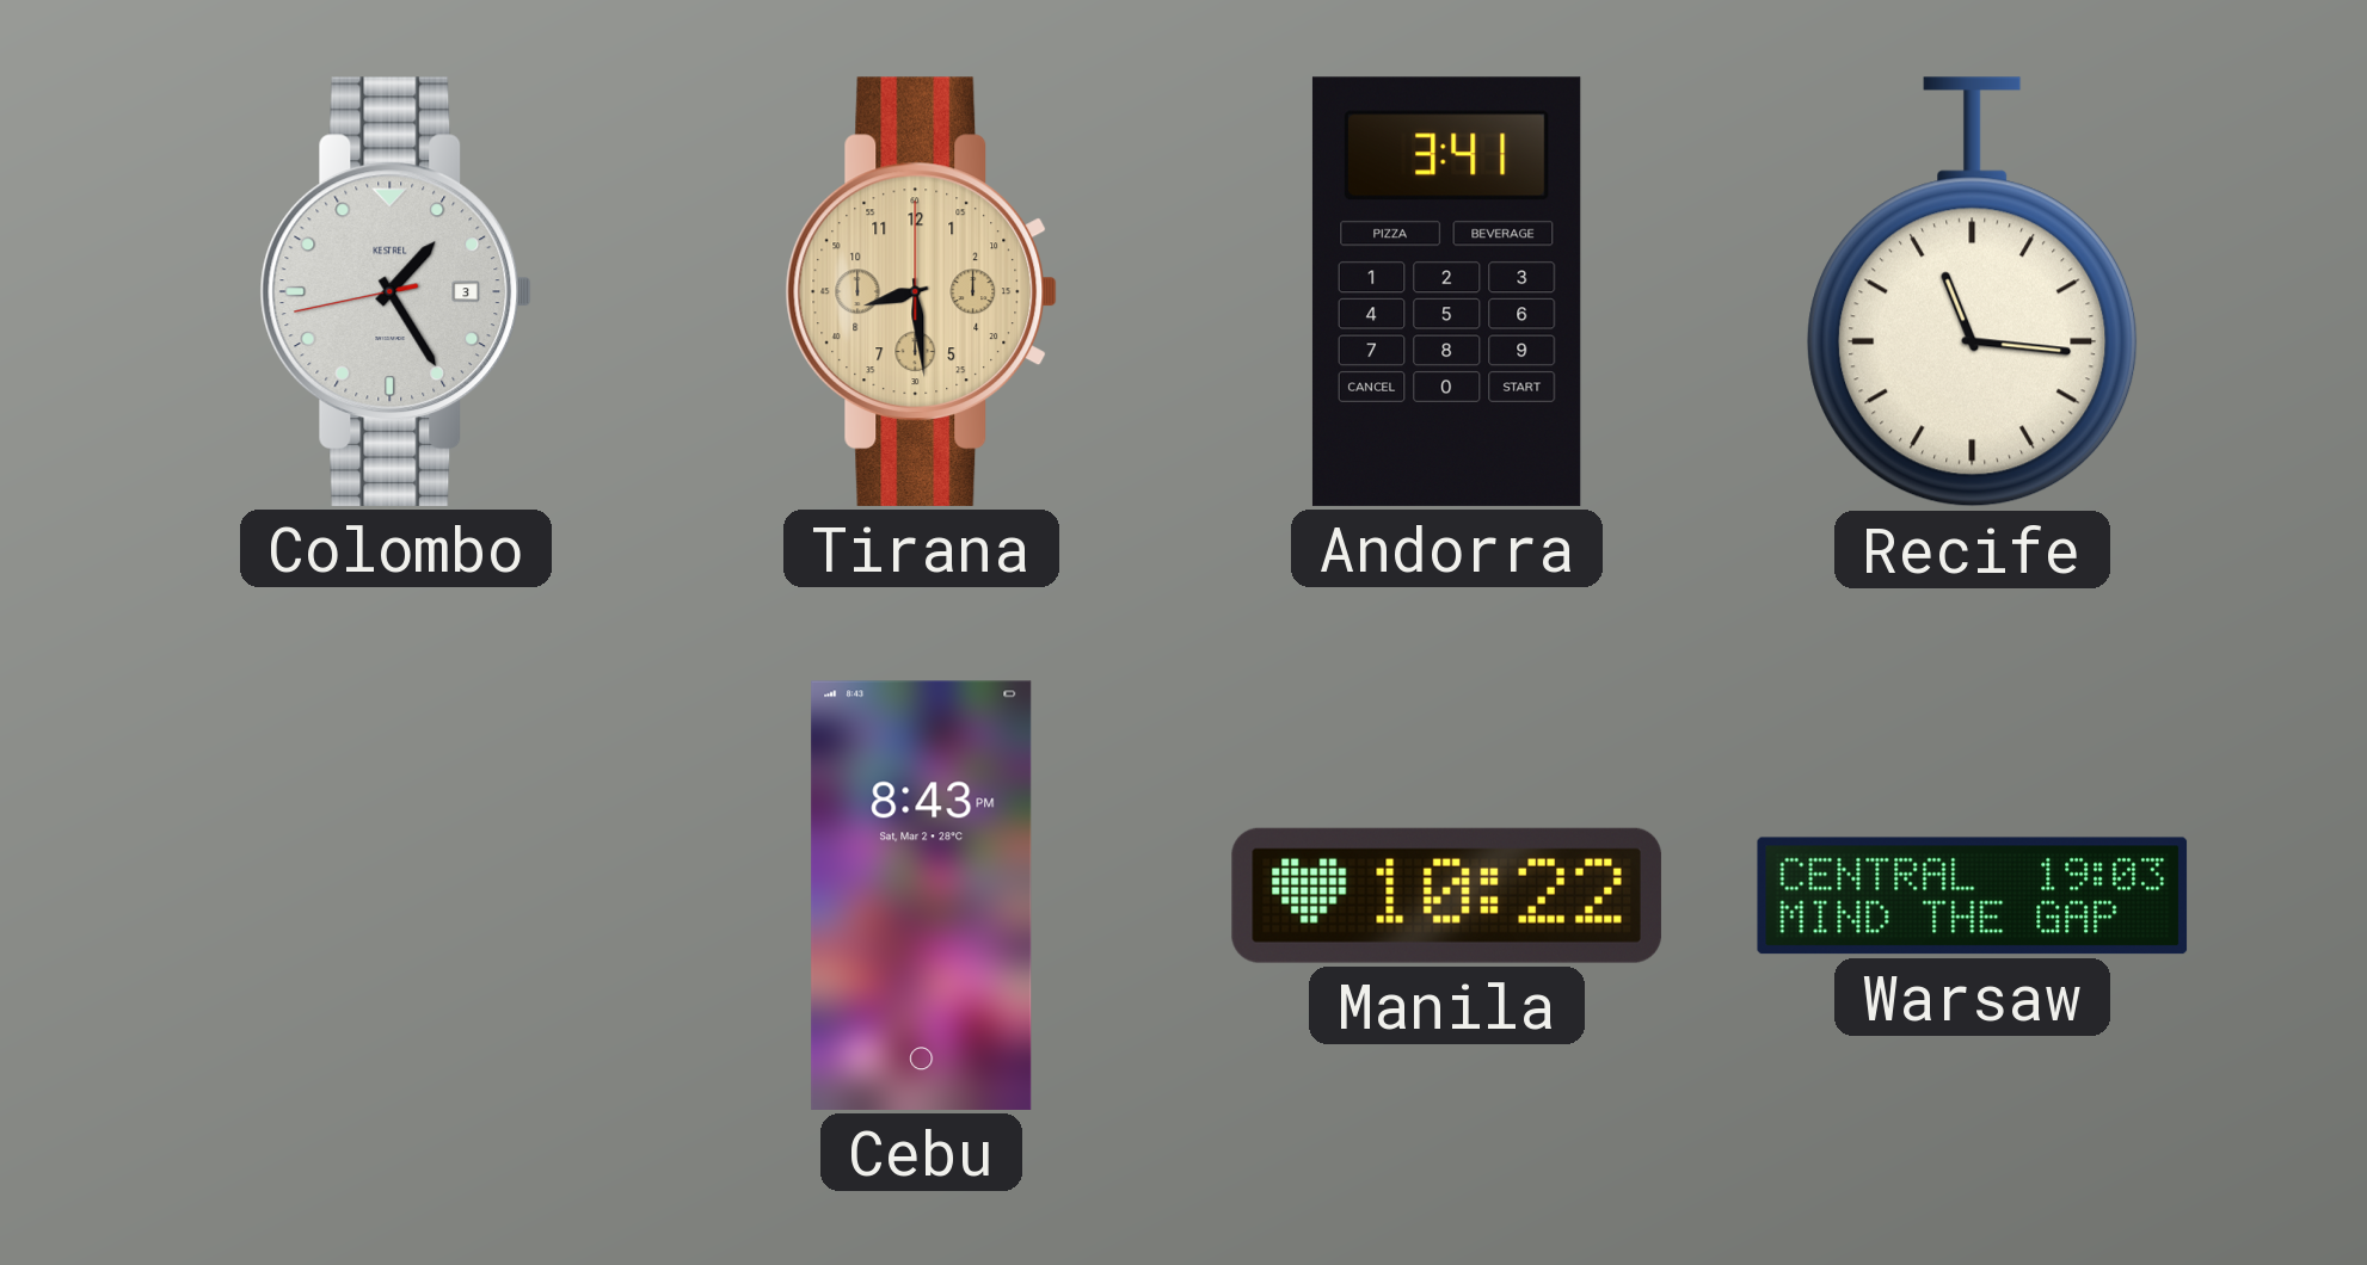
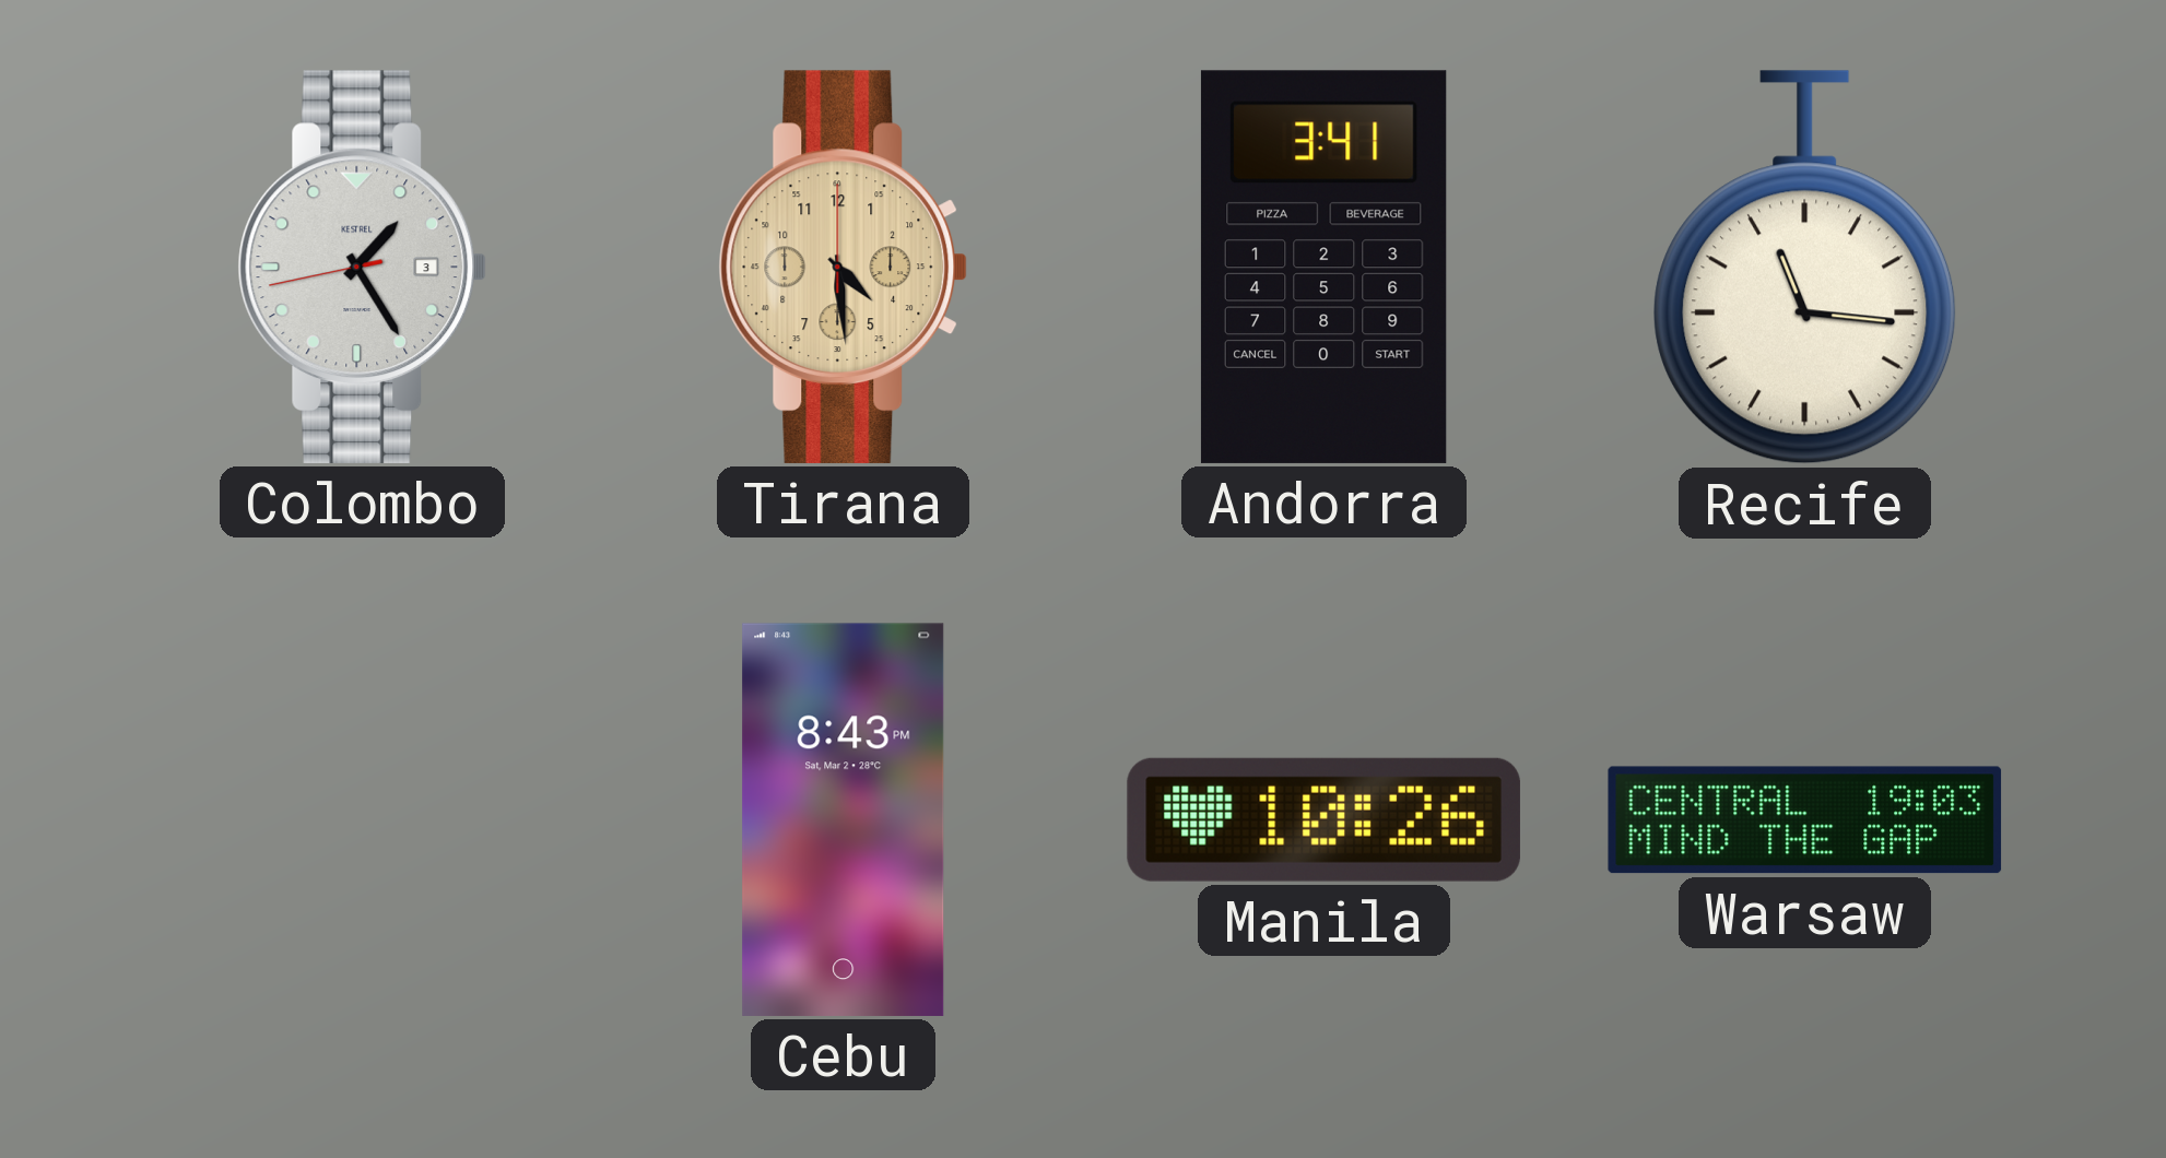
Tirana: 8:29 -> 4:29
Manila: 10:22 -> 10:26
